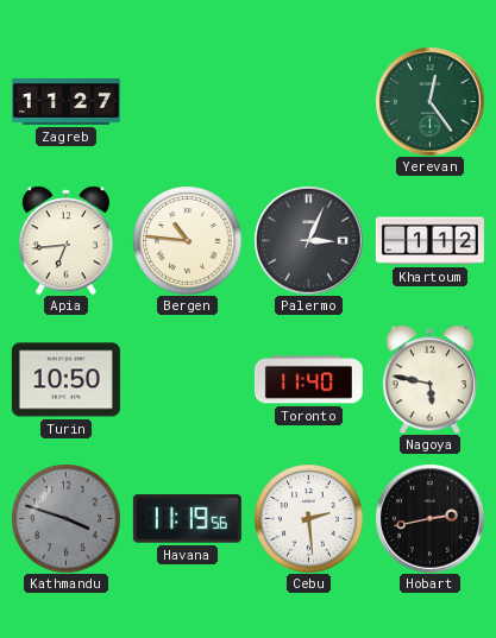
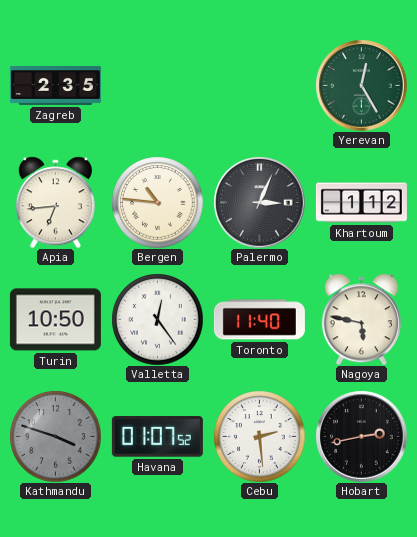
Zagreb: 11:27 -> 2:35
Yerevan: 12:24 -> 12:25
Valletta: none -> 12:24
Havana: 11:19 -> 01:07
